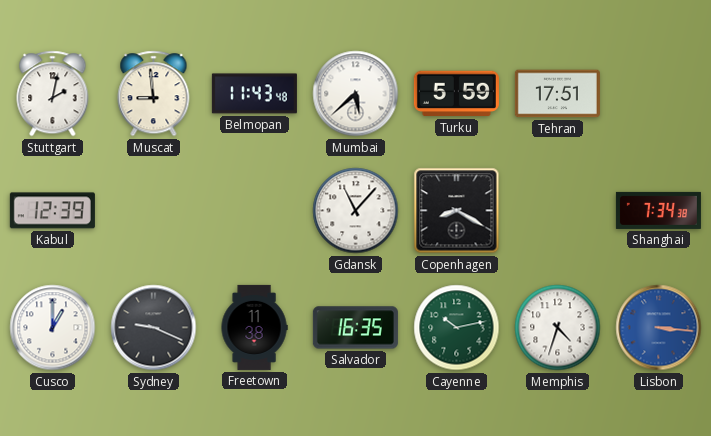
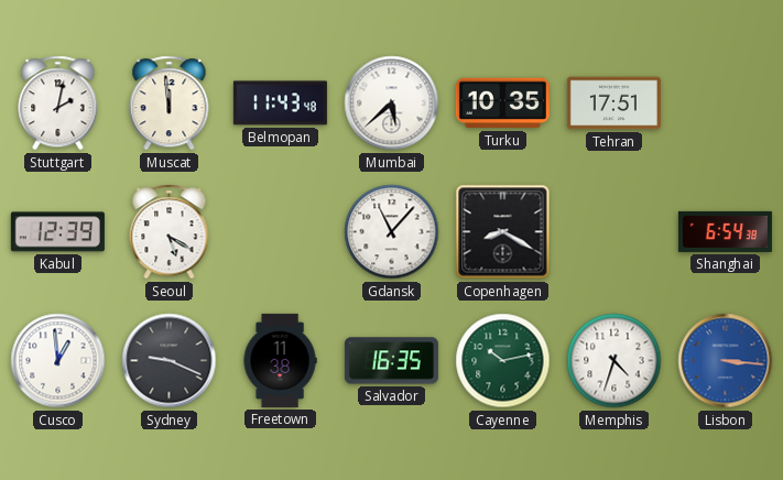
Muscat: 8:59 -> 11:59
Turku: 5:59 -> 10:35
Seoul: none -> 5:20
Shanghai: 7:34 -> 6:54
Cusco: 1:00 -> 12:59
